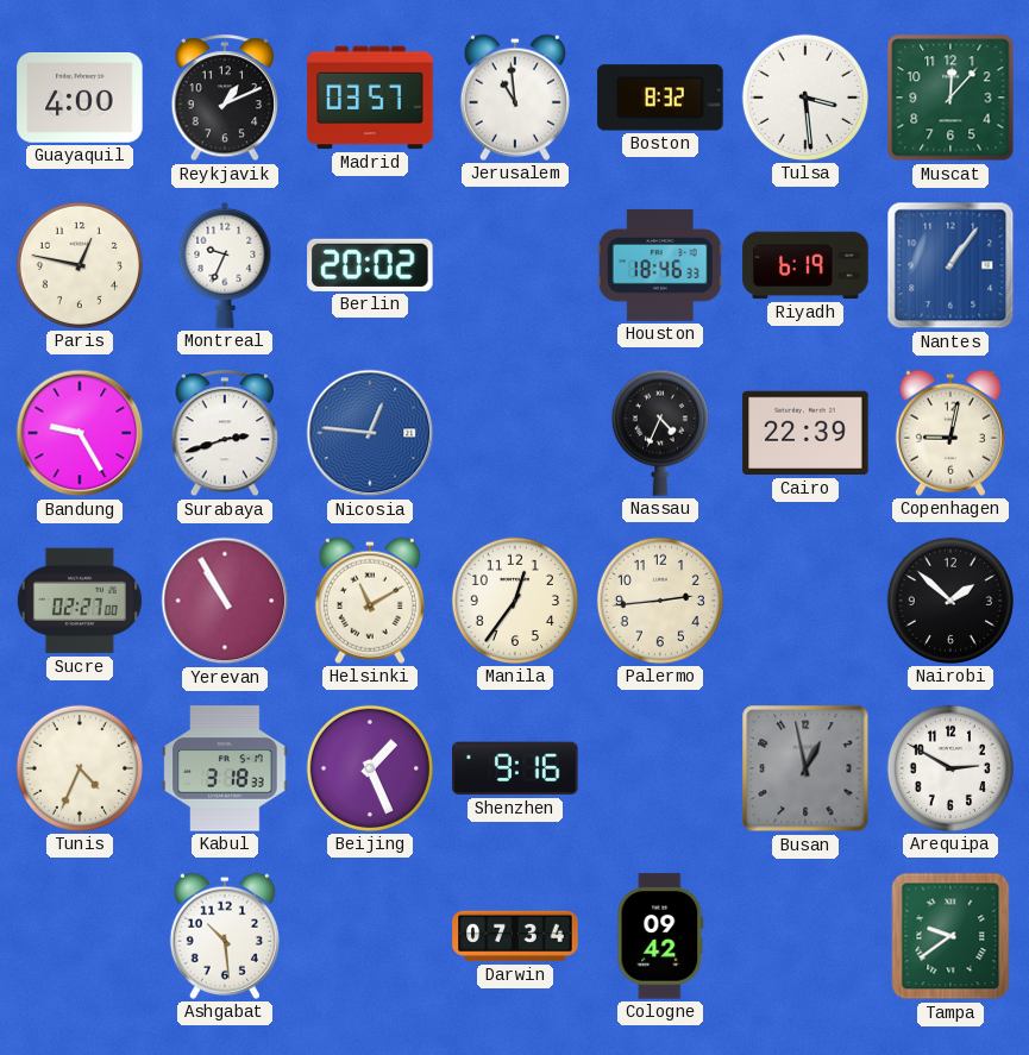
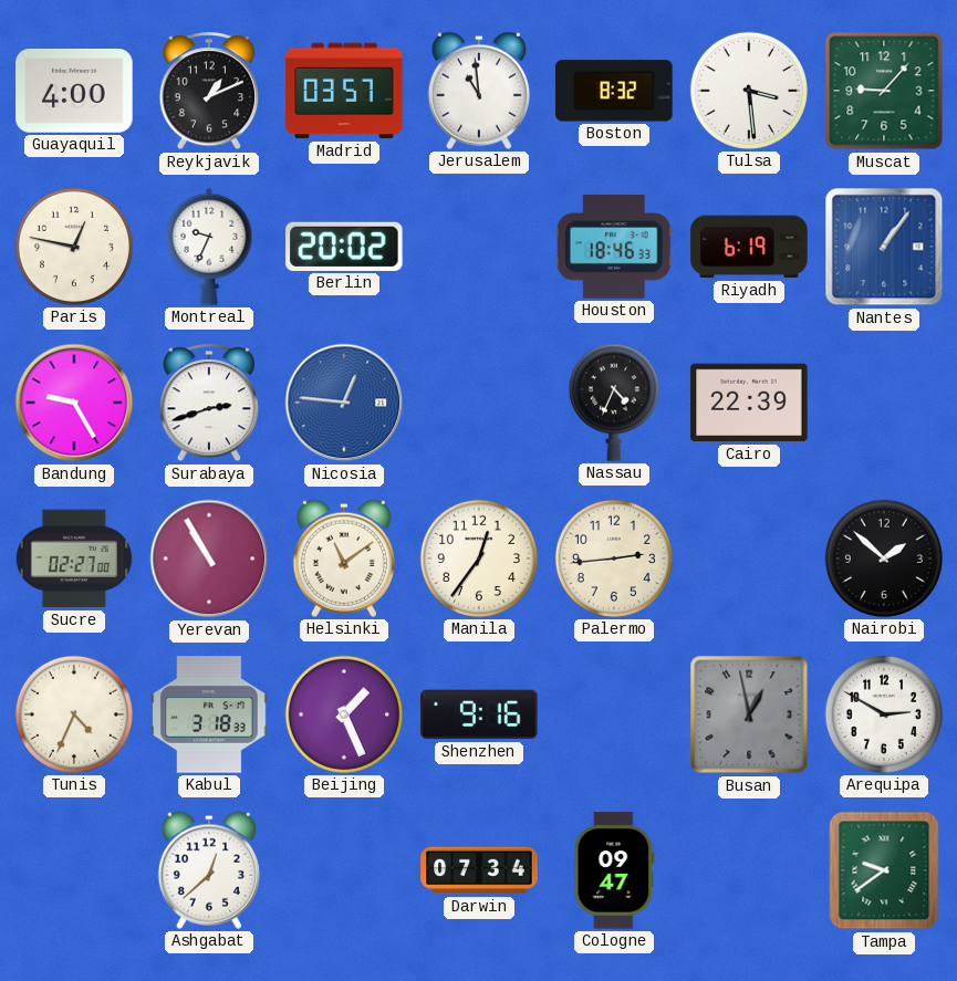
Muscat: 12:07 -> 9:07
Copenhagen: 9:02 -> none
Helsinki: 11:10 -> 11:09
Ashgabat: 10:29 -> 12:38
Cologne: 09:42 -> 09:47
